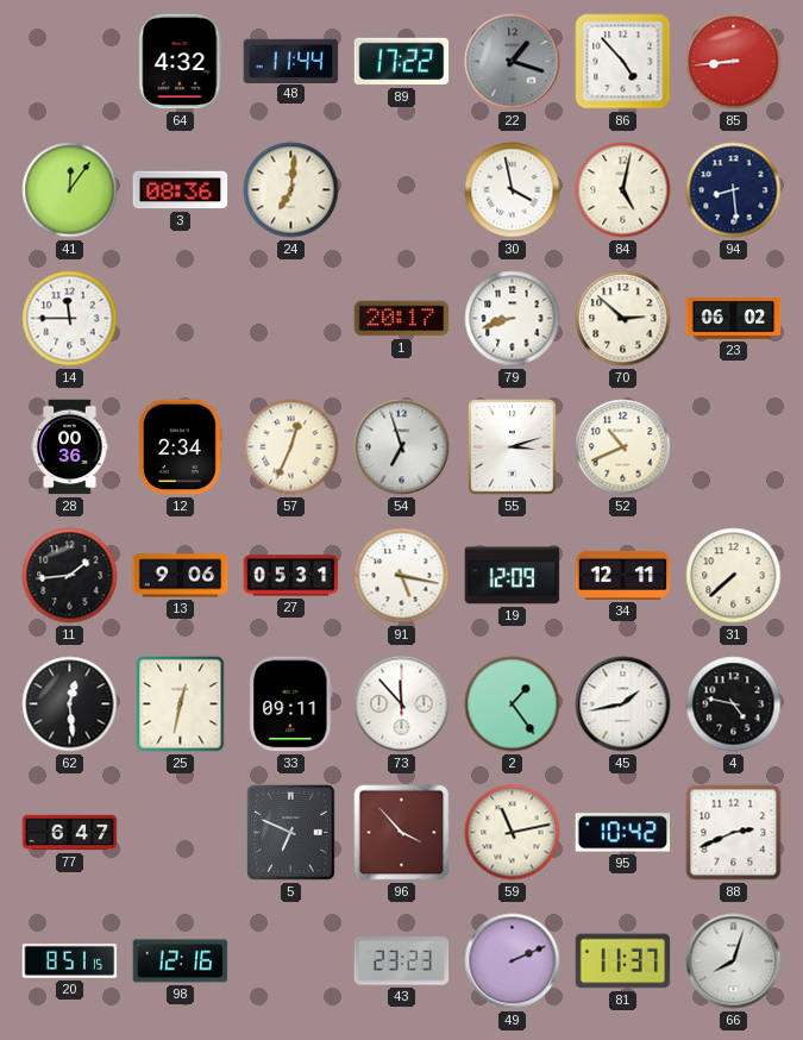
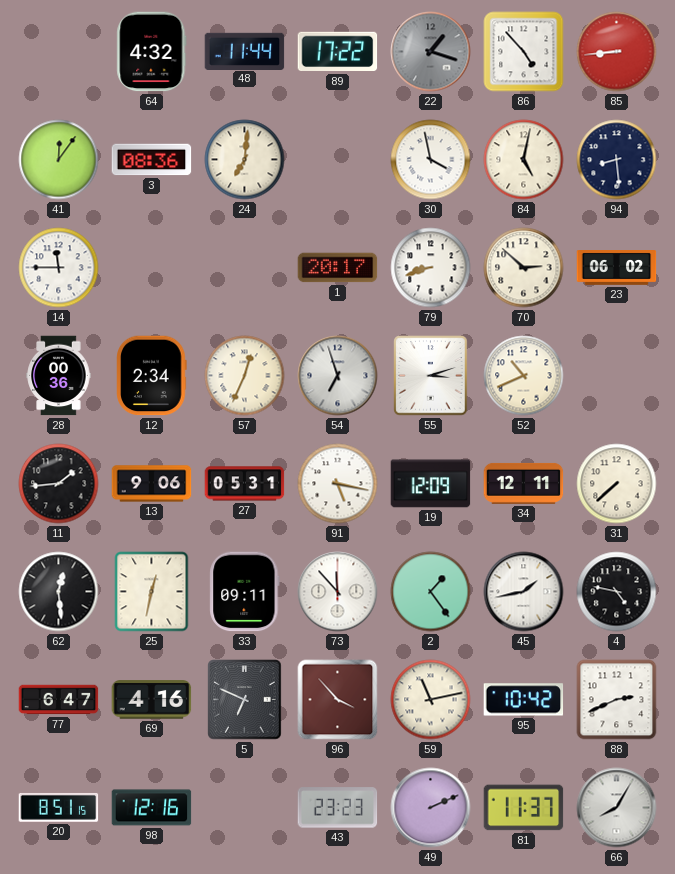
69: none -> 4:16
66: 8:03 -> 8:05
